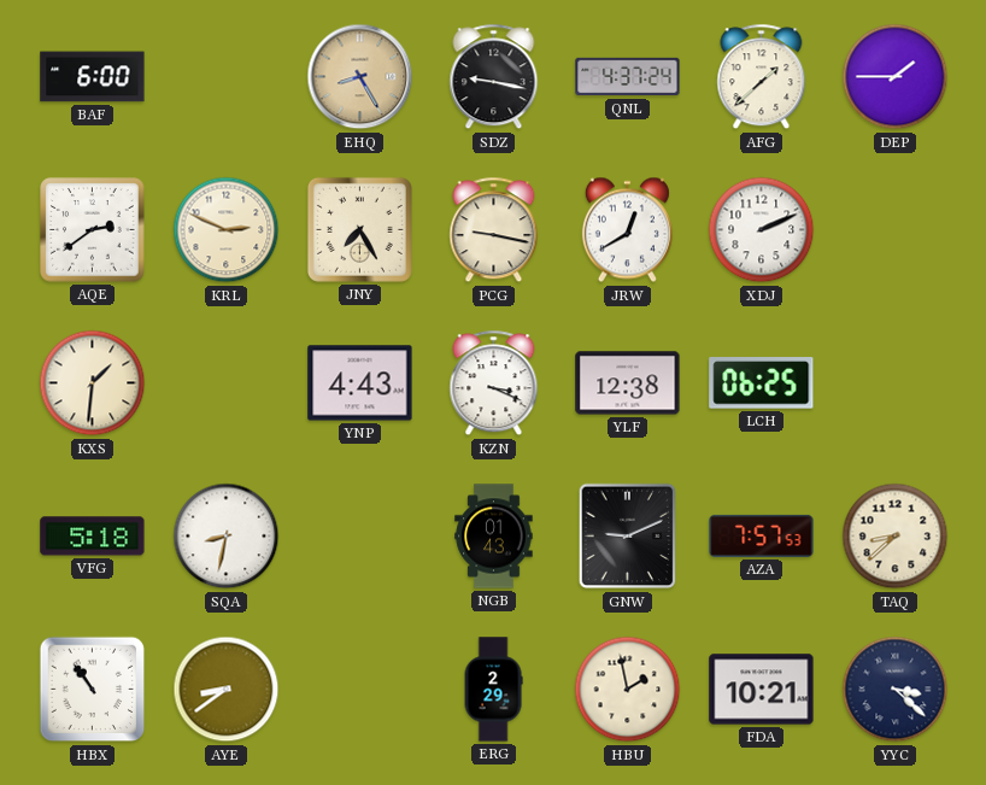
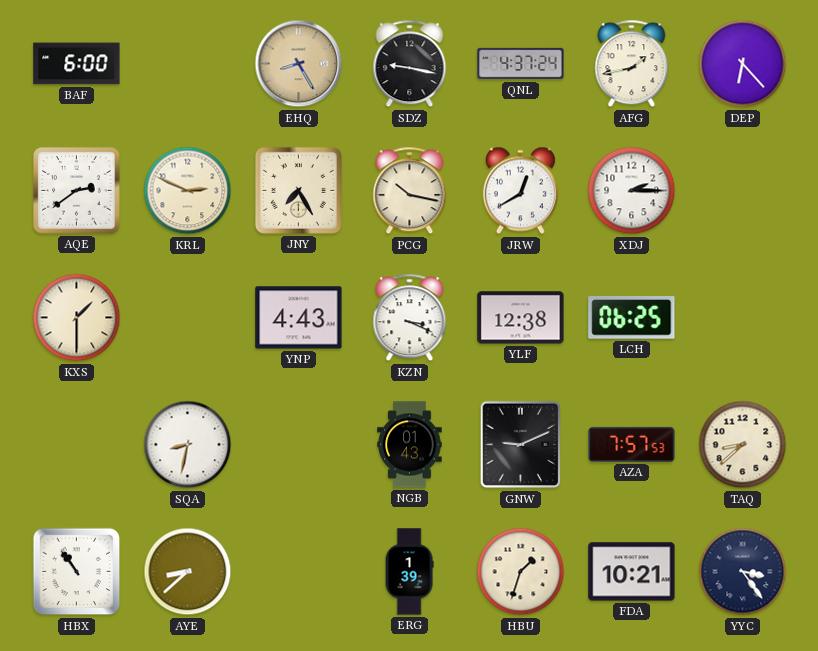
AFG: 1:38 -> 1:43
DEP: 1:45 -> 6:23
PCG: 9:17 -> 10:17
XDJ: 2:11 -> 2:15
KXS: 1:31 -> 1:30
VFG: 5:18 -> none
AYE: 8:39 -> 8:38
ERG: 2:29 -> 1:39
HBU: 1:58 -> 1:33
YYC: 3:22 -> 3:24
